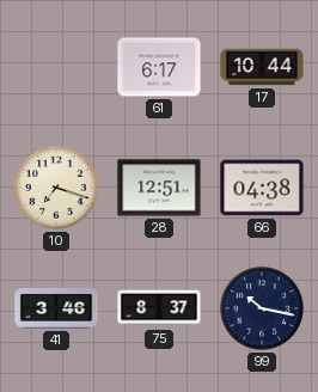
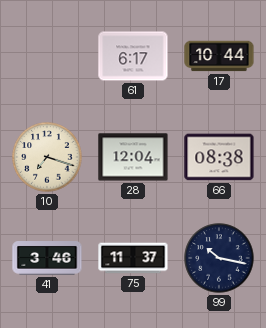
28: 12:51 -> 12:04
66: 04:38 -> 08:38
75: 8:37 -> 11:37
